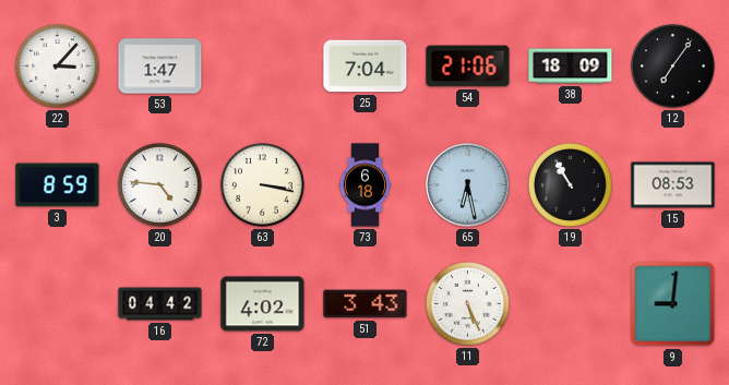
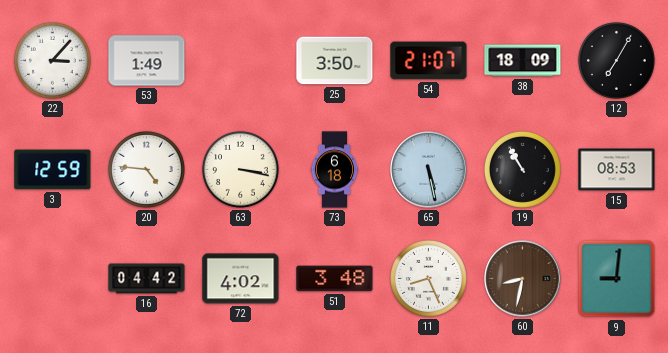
53: 1:47 -> 1:49
25: 7:04 -> 3:50
54: 21:06 -> 21:07
12: 7:06 -> 7:05
3: 8:59 -> 12:59
65: 6:28 -> 5:28
51: 3:43 -> 3:48
11: 5:26 -> 8:26
60: none -> 8:32
